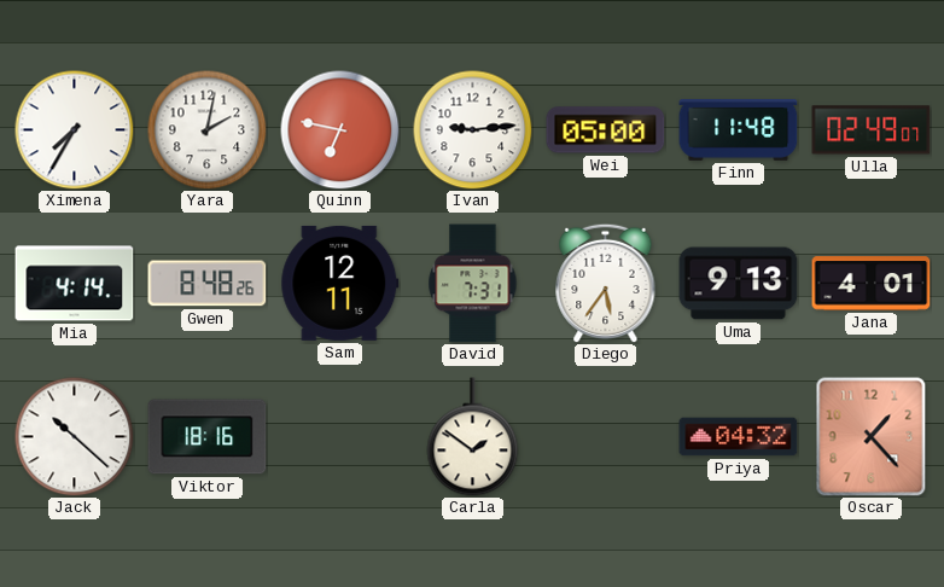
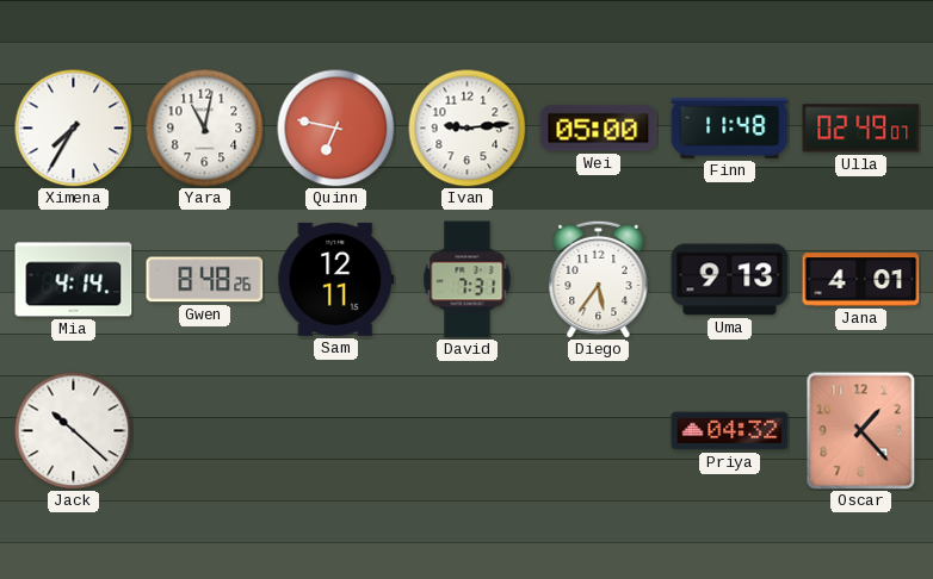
Yara: 2:02 -> 11:02
Viktor: 18:16 -> none
Carla: 1:51 -> none
